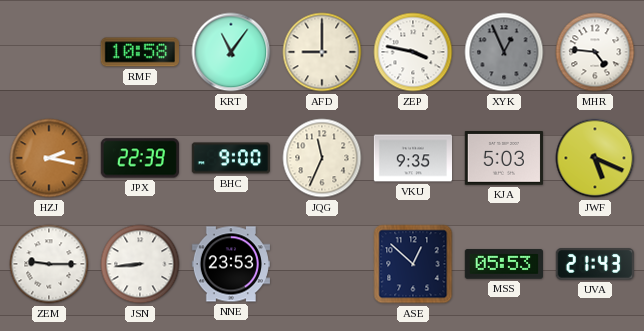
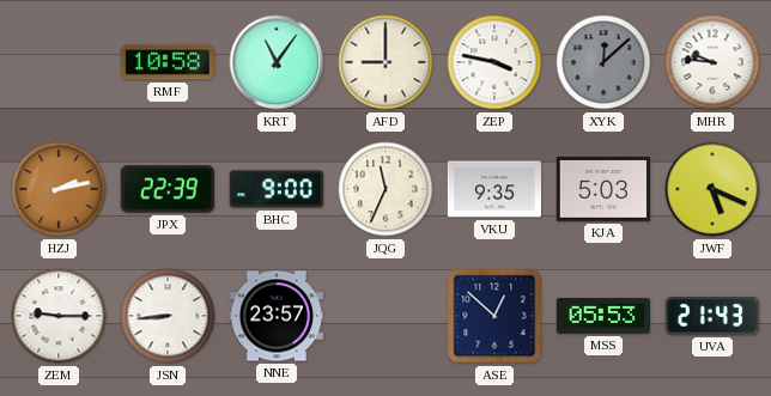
XYK: 12:56 -> 12:08
MHR: 4:46 -> 9:46
HZJ: 2:17 -> 2:13
NNE: 23:53 -> 23:57
